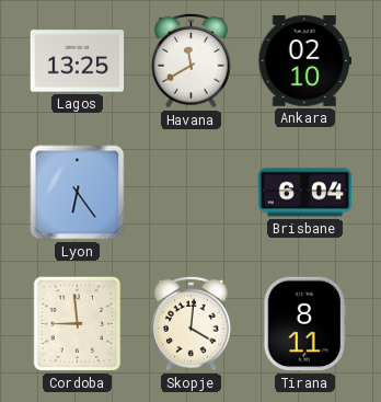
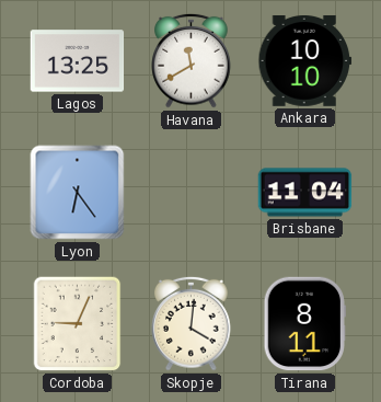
Ankara: 02:10 -> 10:10
Brisbane: 6:04 -> 11:04
Cordoba: 8:59 -> 9:04
